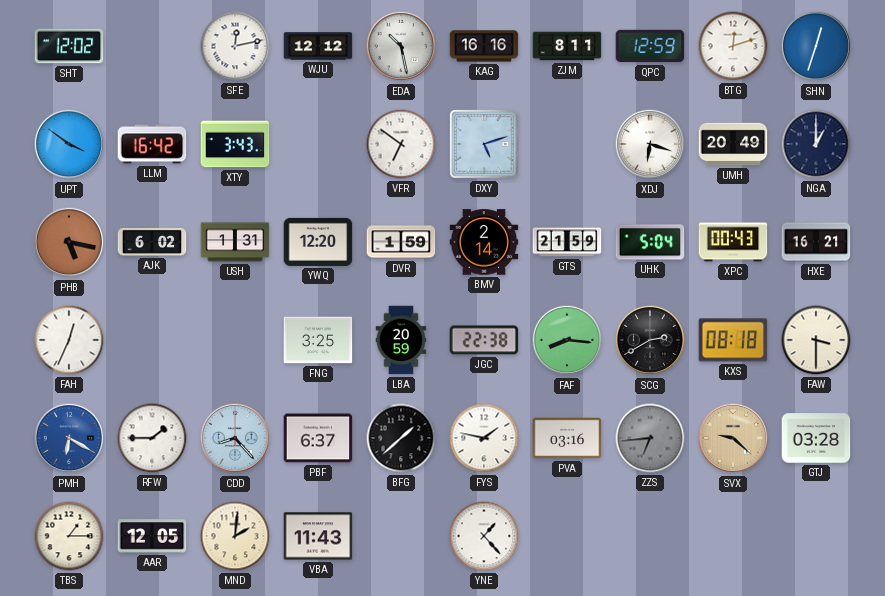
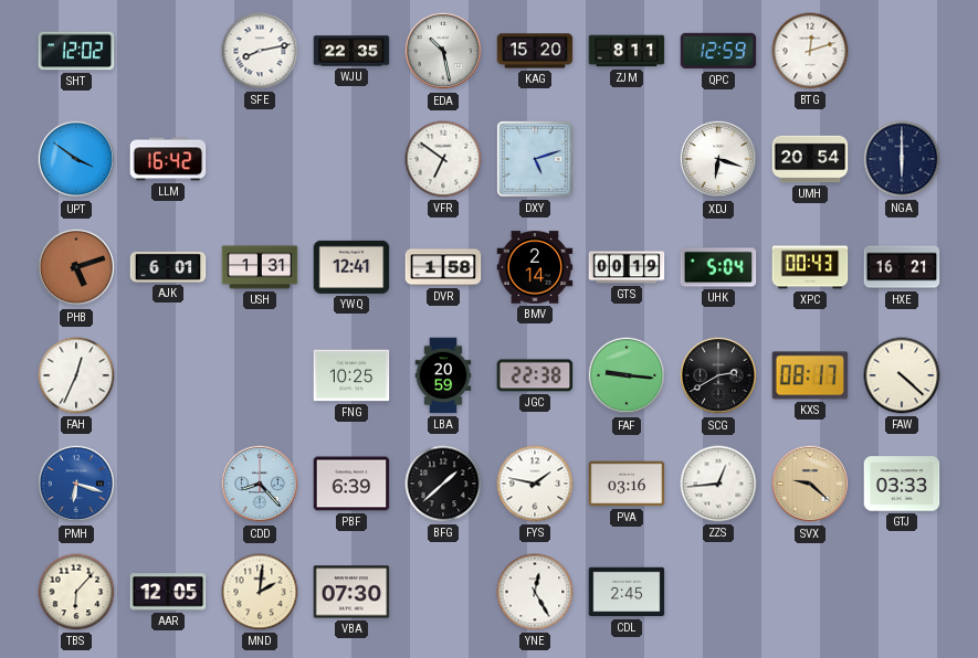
SFE: 12:13 -> 8:13
WJU: 12:12 -> 22:35
KAG: 16:16 -> 15:20
SHN: 12:33 -> none
XTY: 3:43 -> none
UMH: 20:49 -> 20:54
NGA: 1:00 -> 6:00
PHB: 5:17 -> 5:12
AJK: 6:02 -> 6:01
YWQ: 12:20 -> 12:41
DVR: 1:59 -> 1:58
GTS: 21:59 -> 00:19
FNG: 3:25 -> 10:25
FAF: 8:16 -> 9:16
KXS: 08:18 -> 08:17
FAW: 3:30 -> 4:22
PMH: 6:20 -> 6:18
RFW: 1:45 -> none
PBF: 6:37 -> 6:39
ZZS: 6:44 -> 12:44
ZZS dial: grey -> white
GTJ: 03:28 -> 03:33
TBS: 1:15 -> 6:07
VBA: 11:43 -> 07:30
YNE: 1:23 -> 12:25
CDL: none -> 2:45
